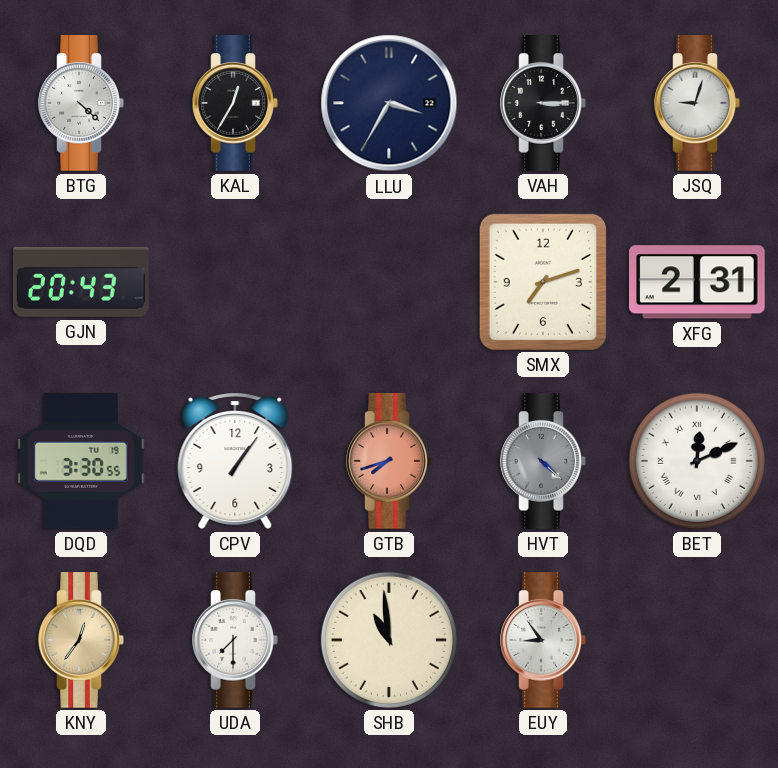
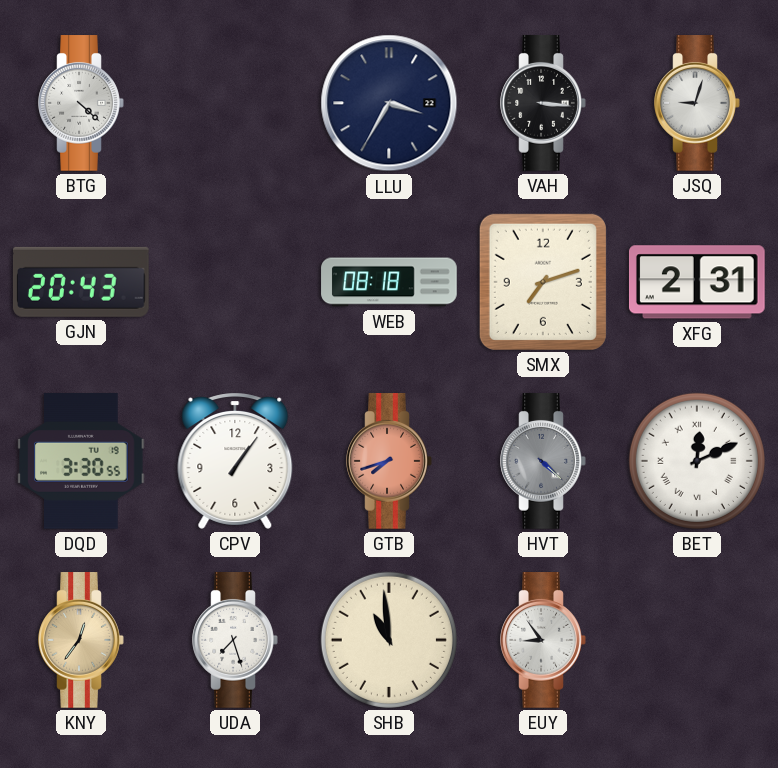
KAL: 12:35 -> none
VAH: 3:15 -> 3:16
WEB: none -> 08:18
UDA: 7:30 -> 7:27
